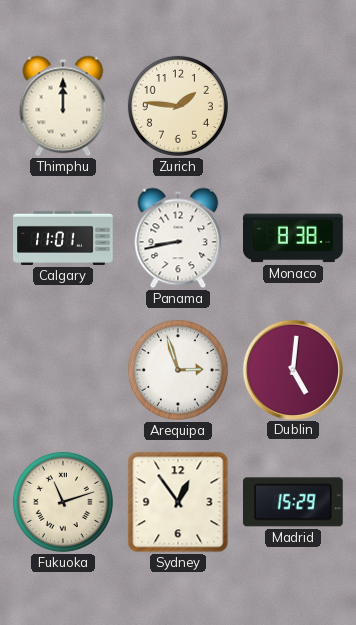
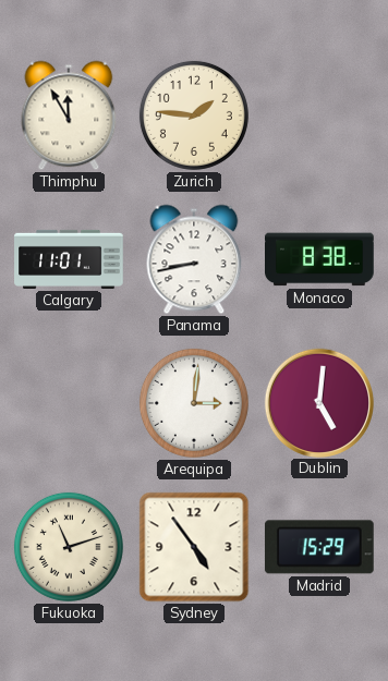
Thimphu: 12:00 -> 11:55
Arequipa: 2:57 -> 3:01
Sydney: 12:54 -> 4:54
